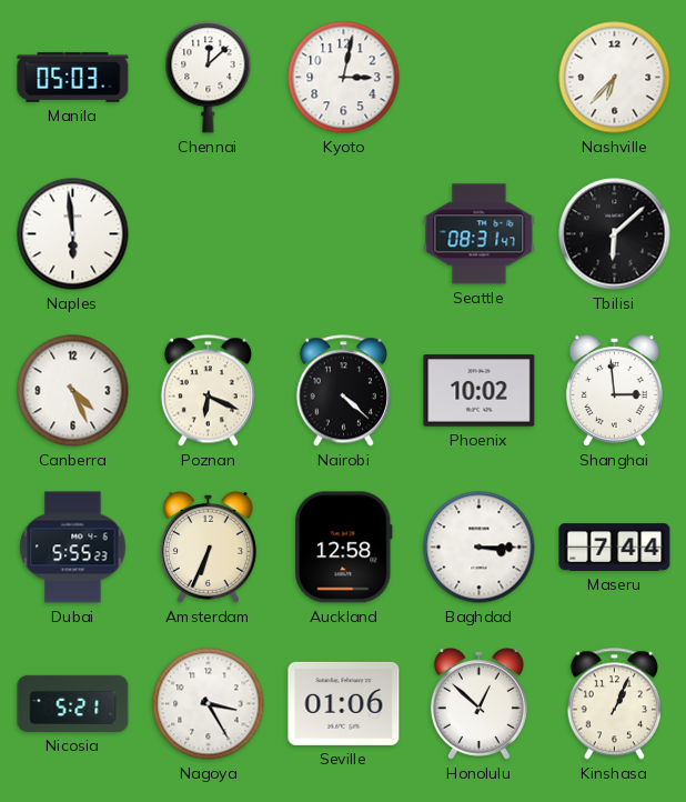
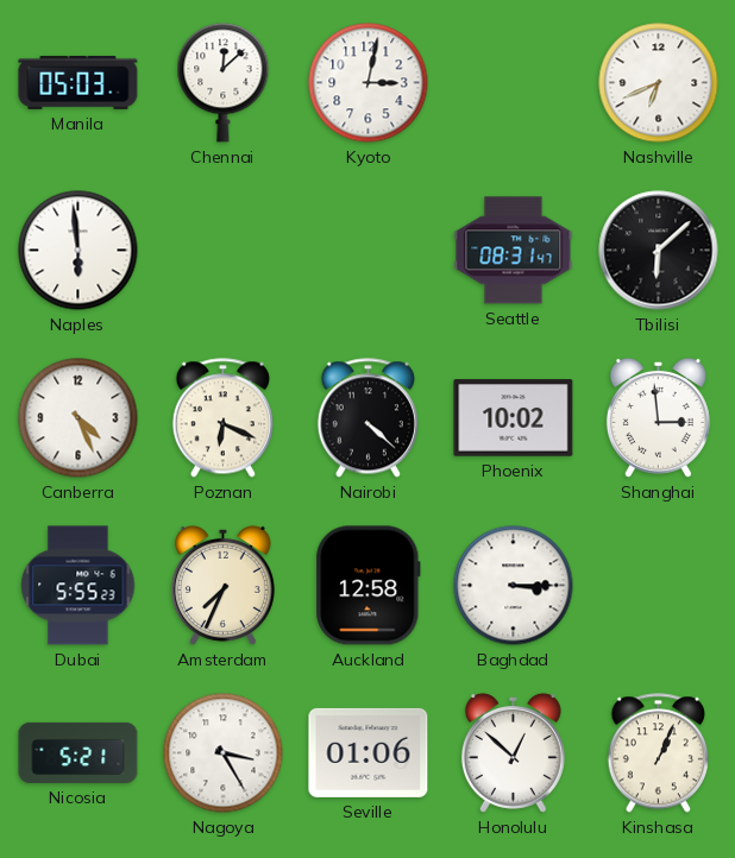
Nashville: 6:37 -> 6:41
Amsterdam: 6:34 -> 7:34
Maseru: 7:44 -> none
